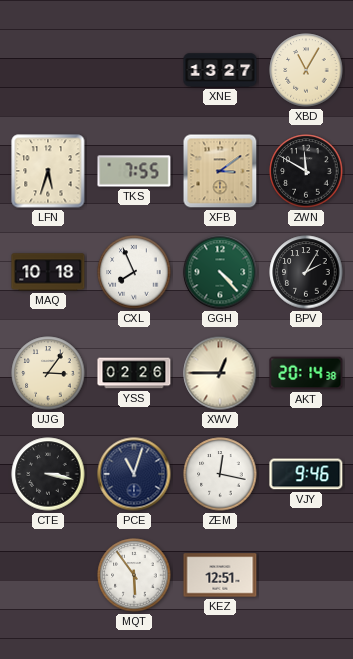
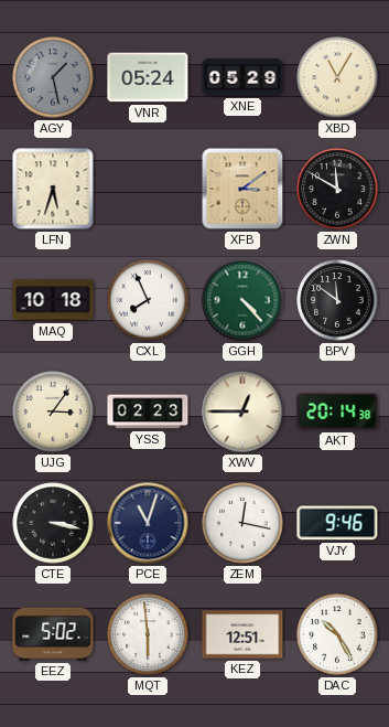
AGY: none -> 1:28
VNR: none -> 05:24
XNE: 13:27 -> 05:29
TKS: 7:55 -> none
BPV: 2:05 -> 11:51
YSS: 02:26 -> 02:23
EEZ: none -> 5:02
MQT: 5:54 -> 5:59
DAC: none -> 10:25
